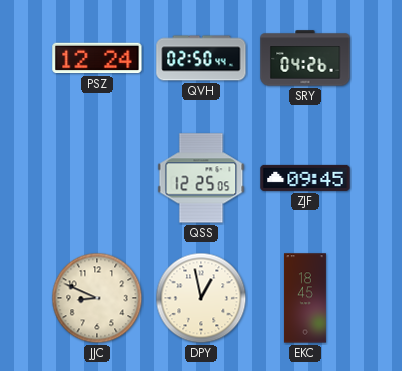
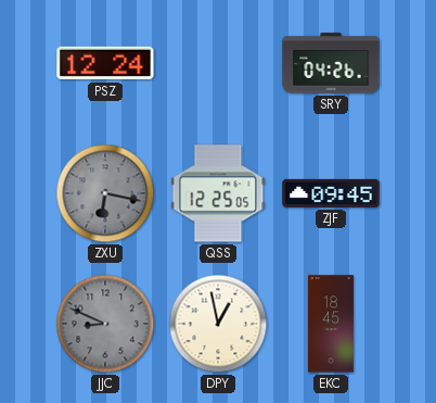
QVH: 02:50 -> none
ZXU: none -> 6:17
JJC dial: cream -> grey
